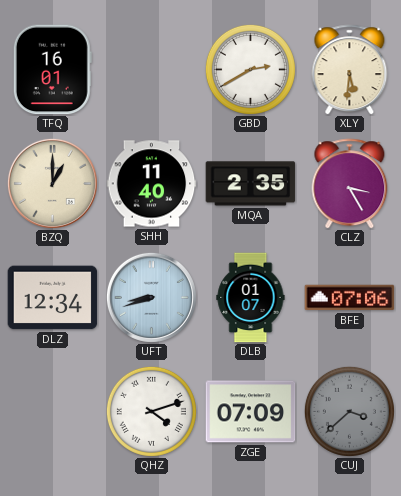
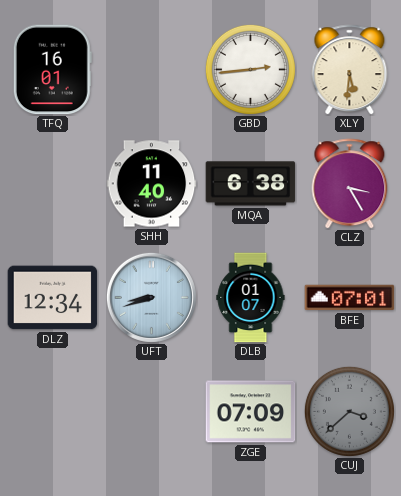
GBD: 2:40 -> 2:44
BZQ: 1:00 -> none
MQA: 2:35 -> 6:38
BFE: 07:06 -> 07:01
QHZ: 4:12 -> none
